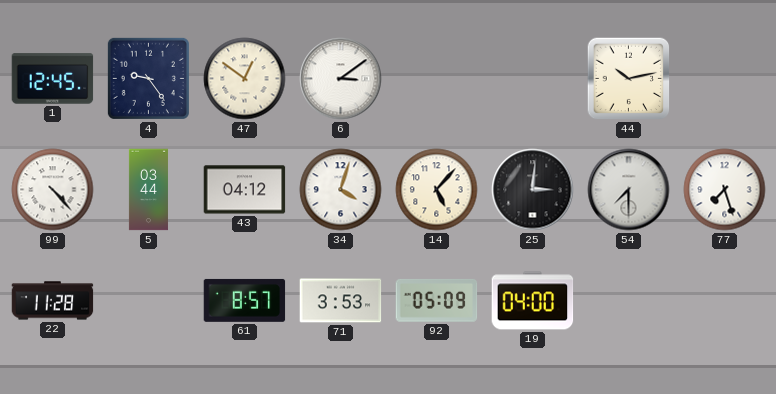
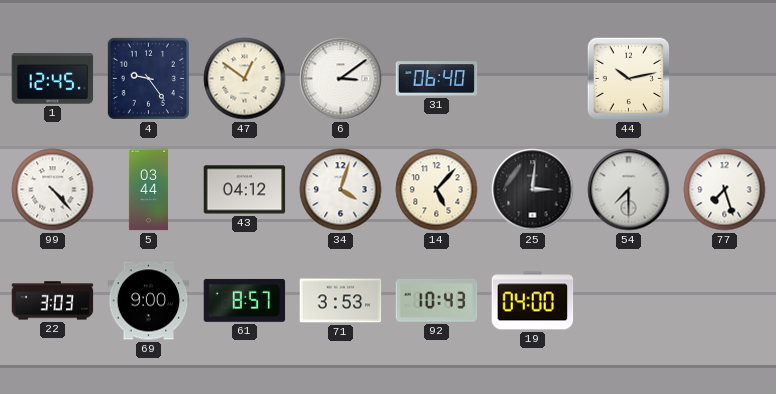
31: none -> 06:40
22: 11:28 -> 3:03
69: none -> 9:00
92: 05:09 -> 10:43
